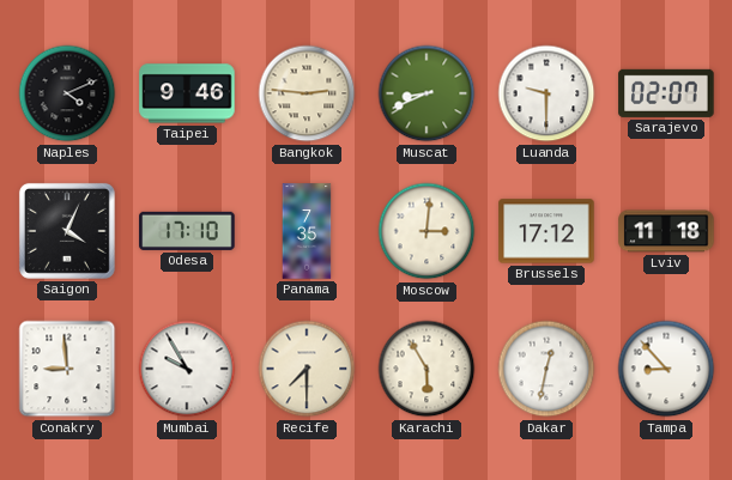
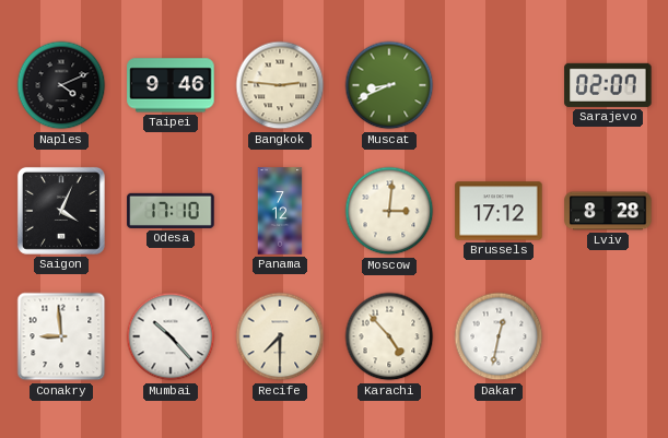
Luanda: 9:30 -> none
Panama: 7:35 -> 7:12
Lviv: 11:18 -> 8:28
Mumbai: 9:55 -> 10:23
Karachi: 5:55 -> 4:53
Tampa: 8:53 -> none
